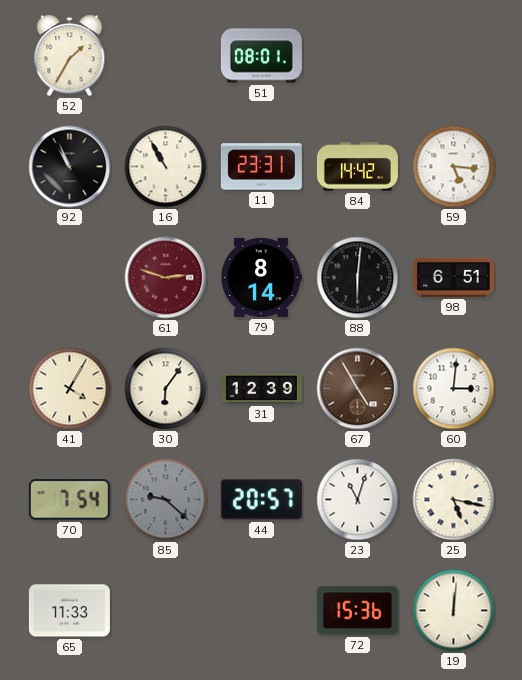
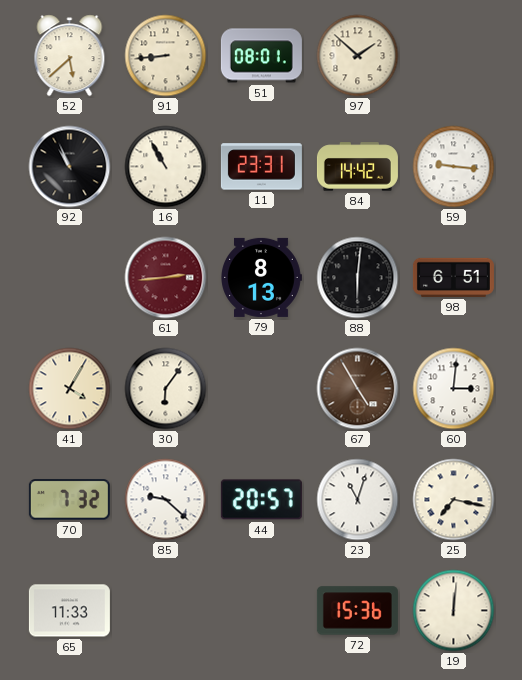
52: 1:35 -> 5:38
91: none -> 8:44
97: none -> 1:52
59: 5:16 -> 9:16
61: 2:48 -> 2:44
79: 8:14 -> 8:13
31: 12:39 -> none
70: 7:54 -> 7:32
85 dial: grey -> white
25: 5:17 -> 7:17
